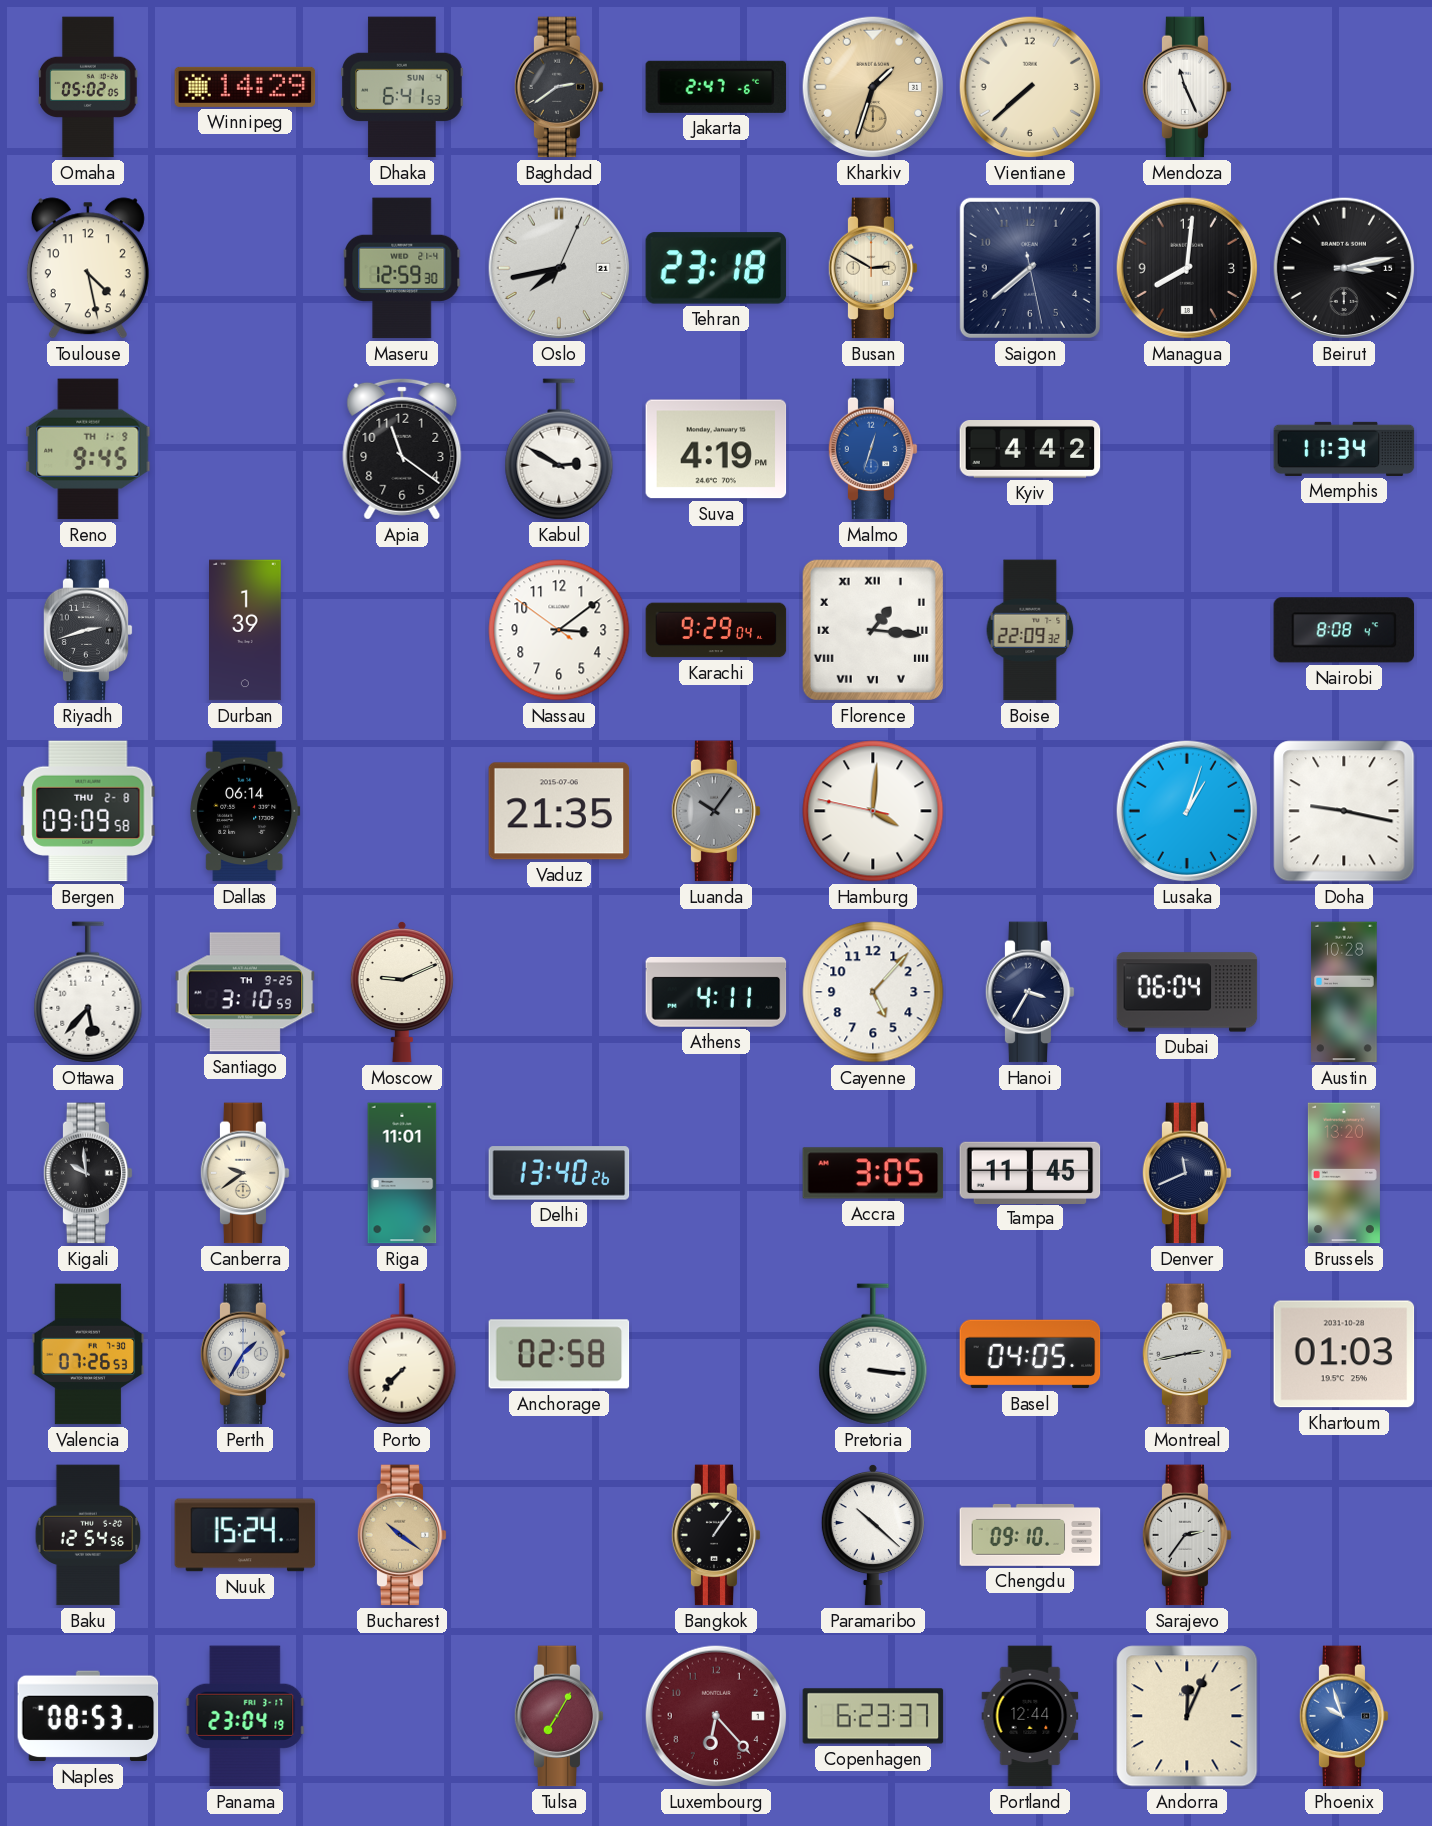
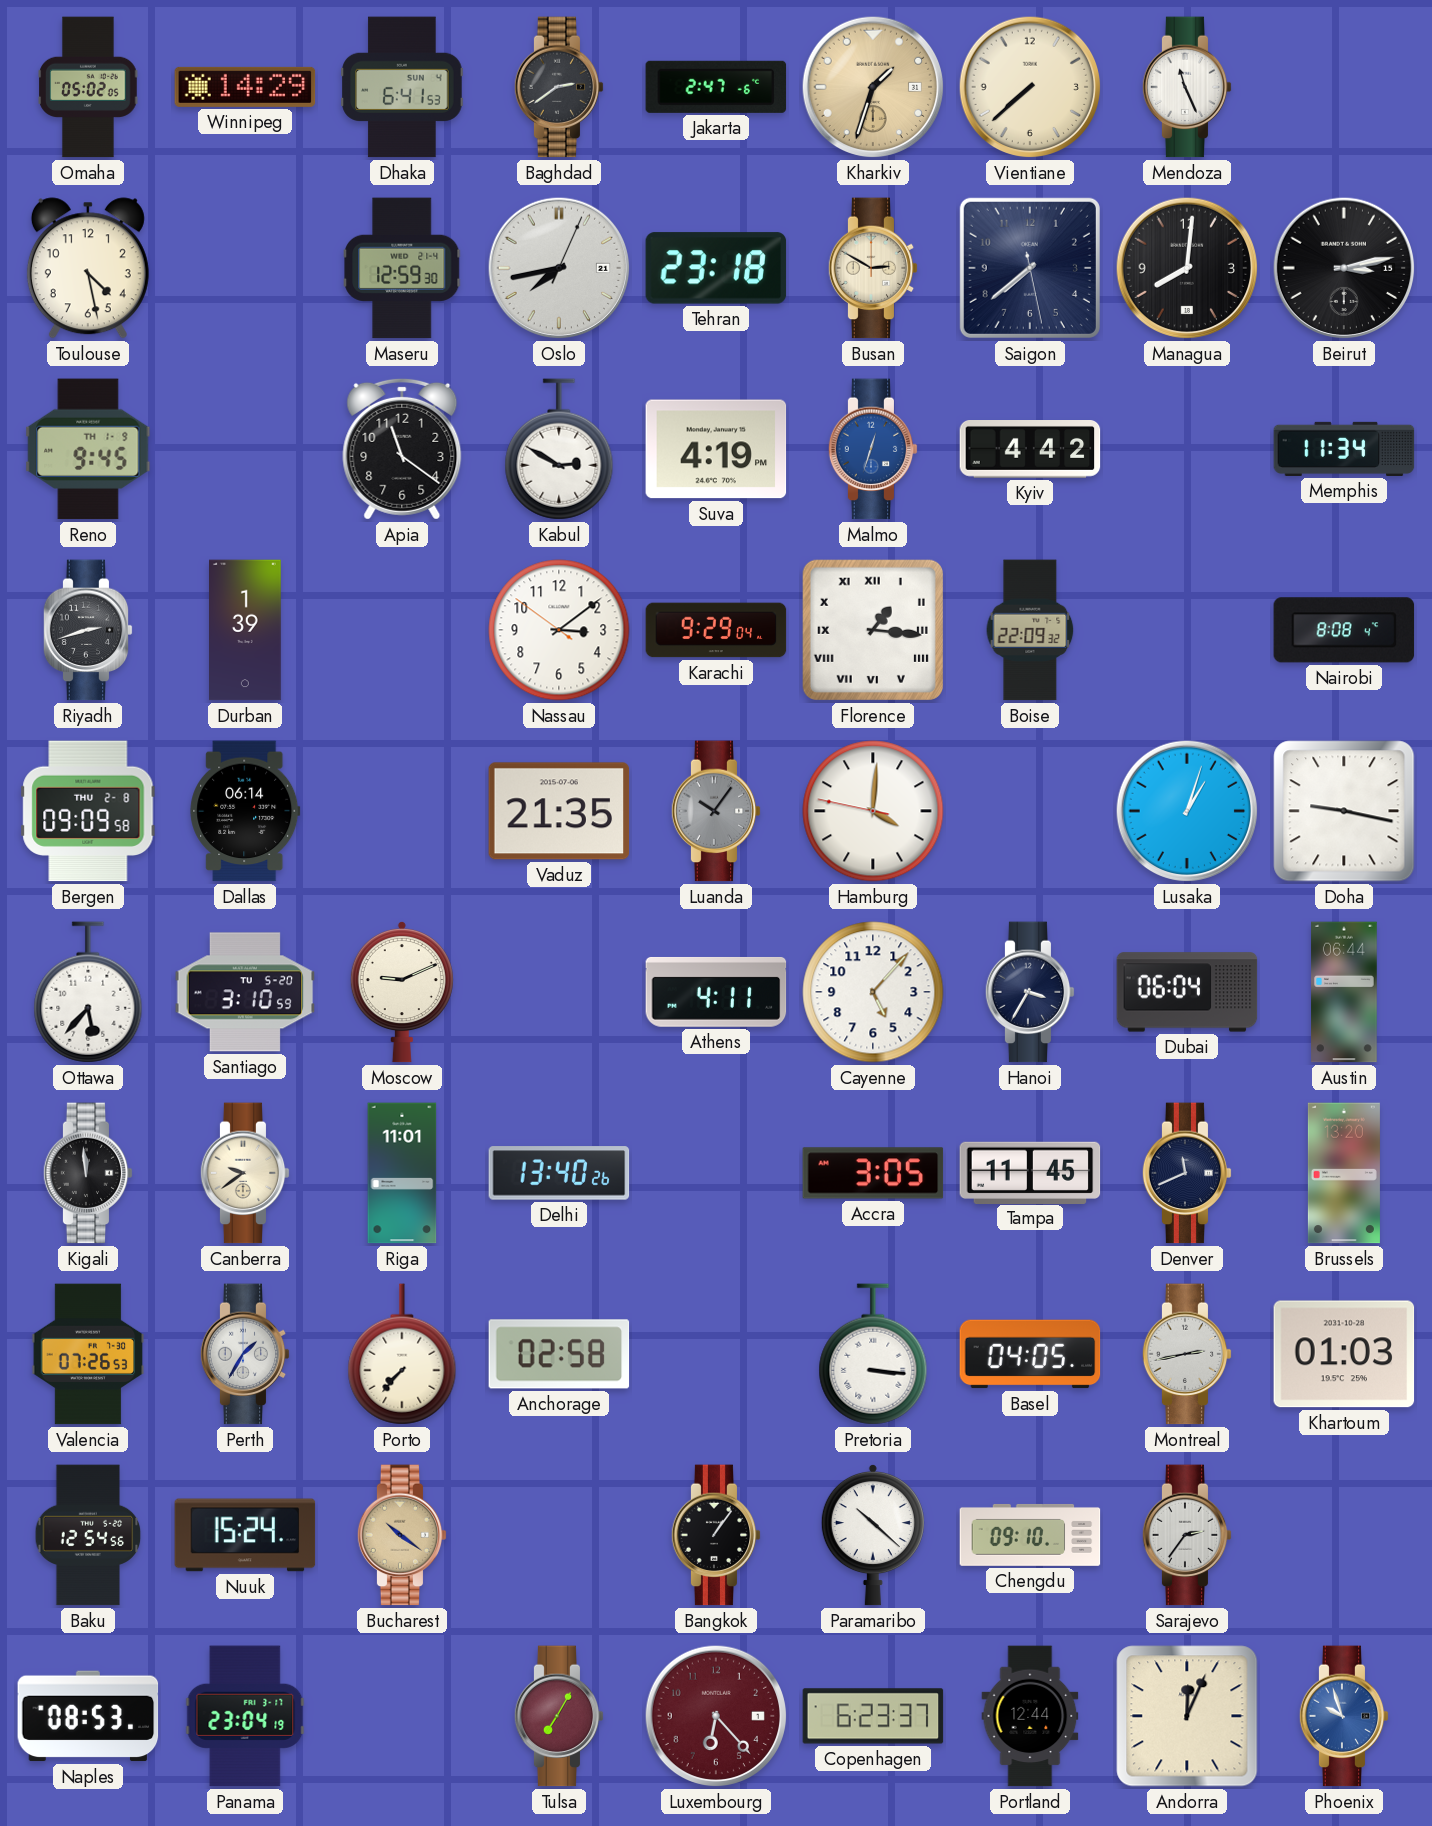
Santiago date: TH 9-25 -> TU 5-20
Austin: 10:28 -> 06:44
Kigali: 9:59 -> 11:59
